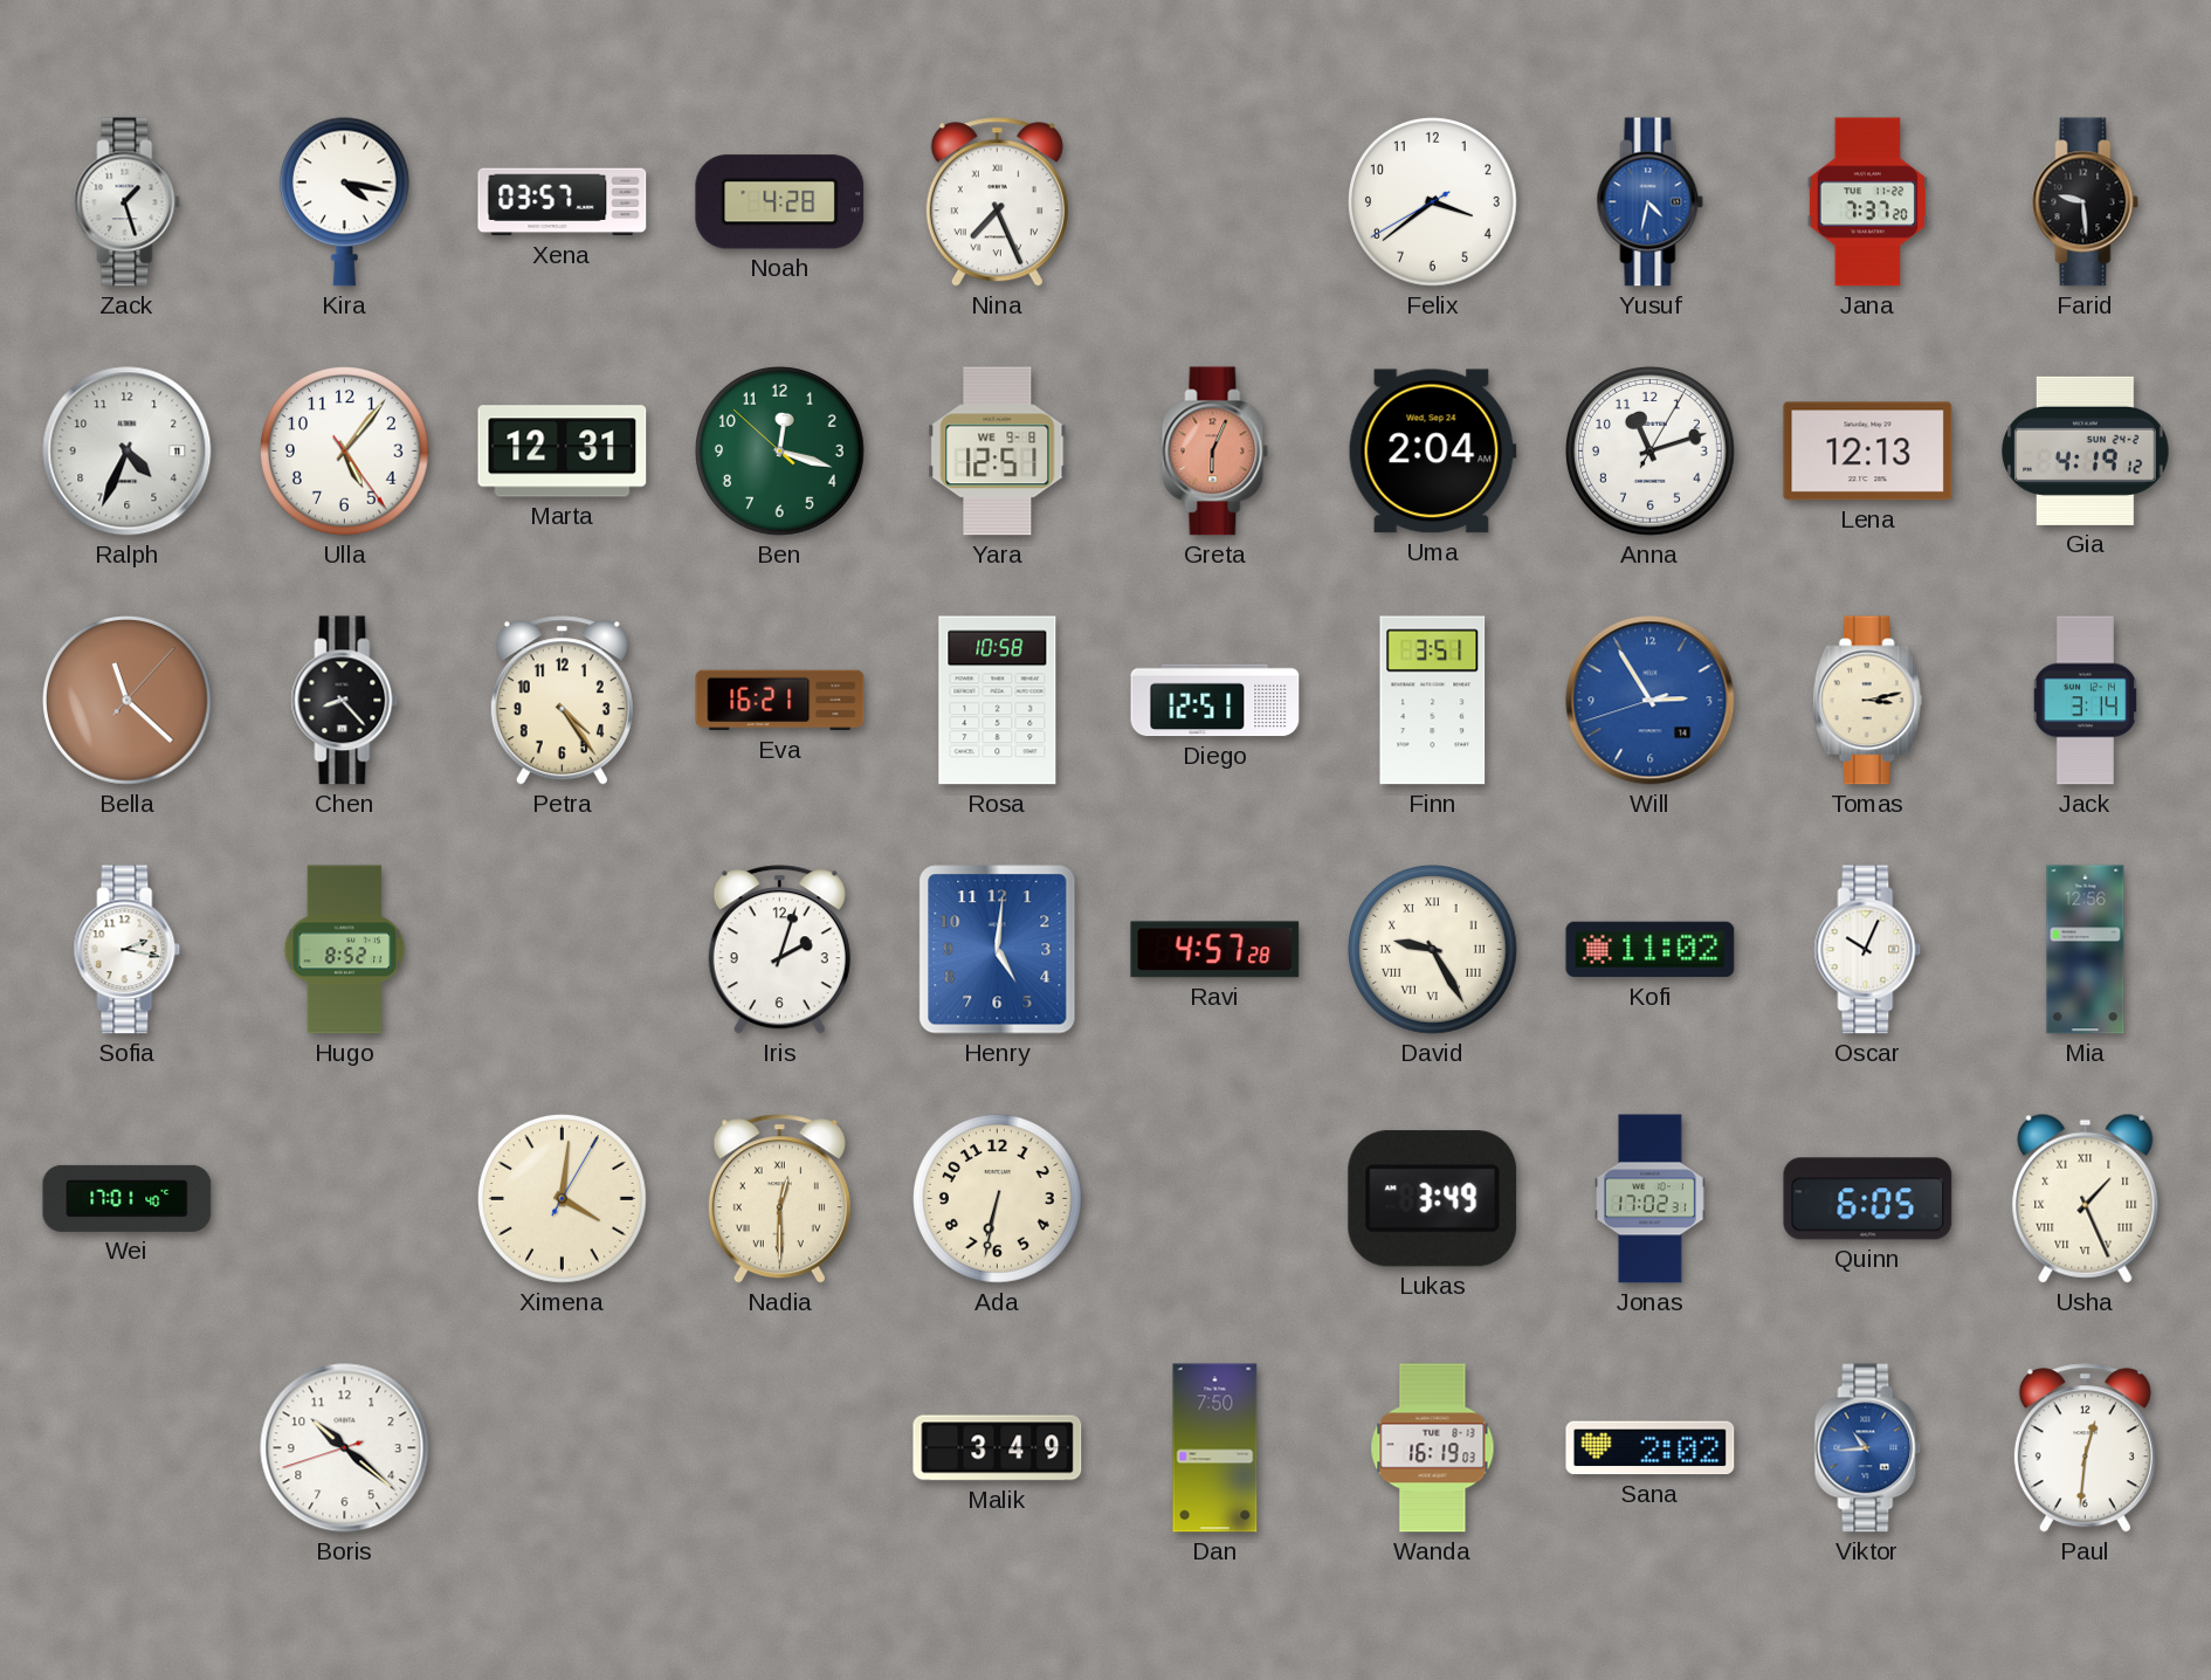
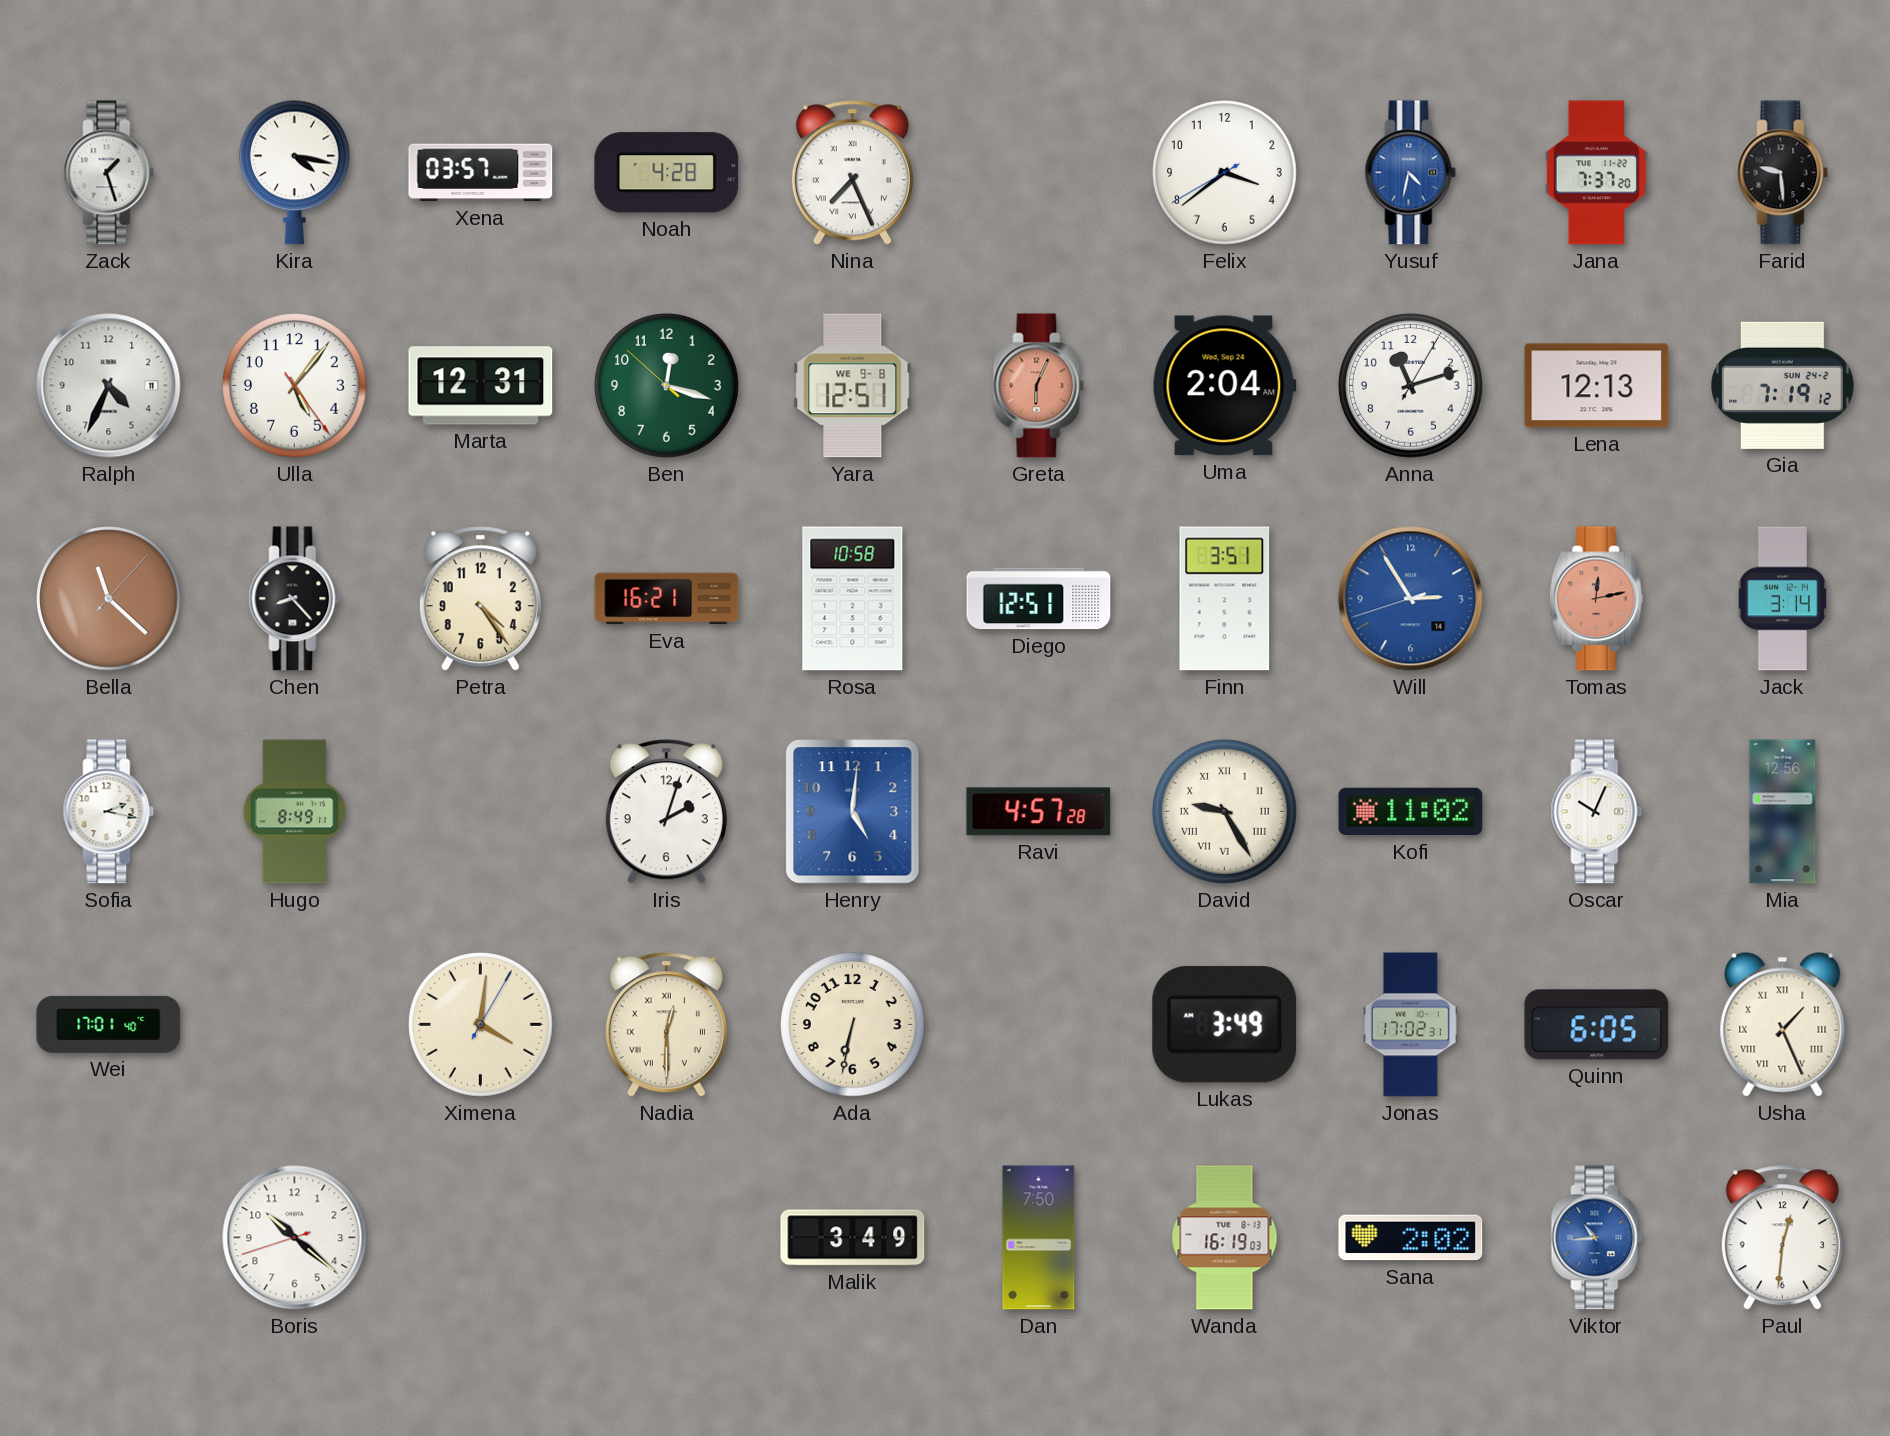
Gia: 4:19 -> 7:19
Tomas: 3:13 -> 12:13
Tomas dial: cream -> salmon
Hugo: 8:52 -> 8:49
